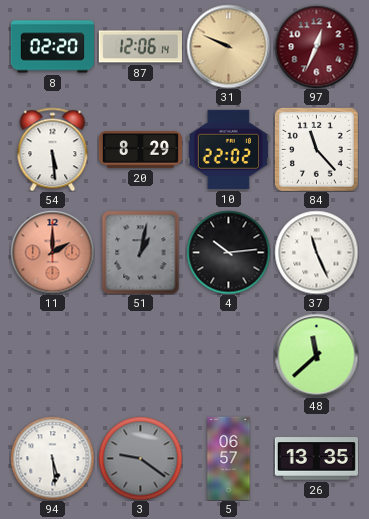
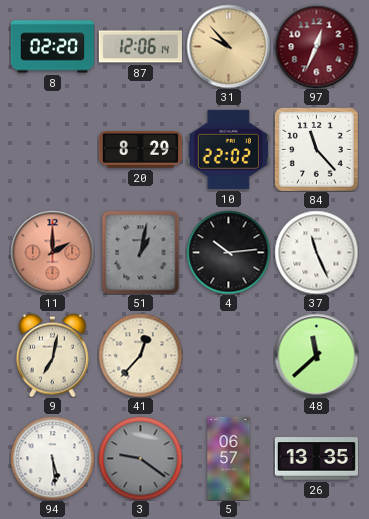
31: 9:49 -> 9:53
54: 5:29 -> none
9: none -> 7:02
41: none -> 12:37
